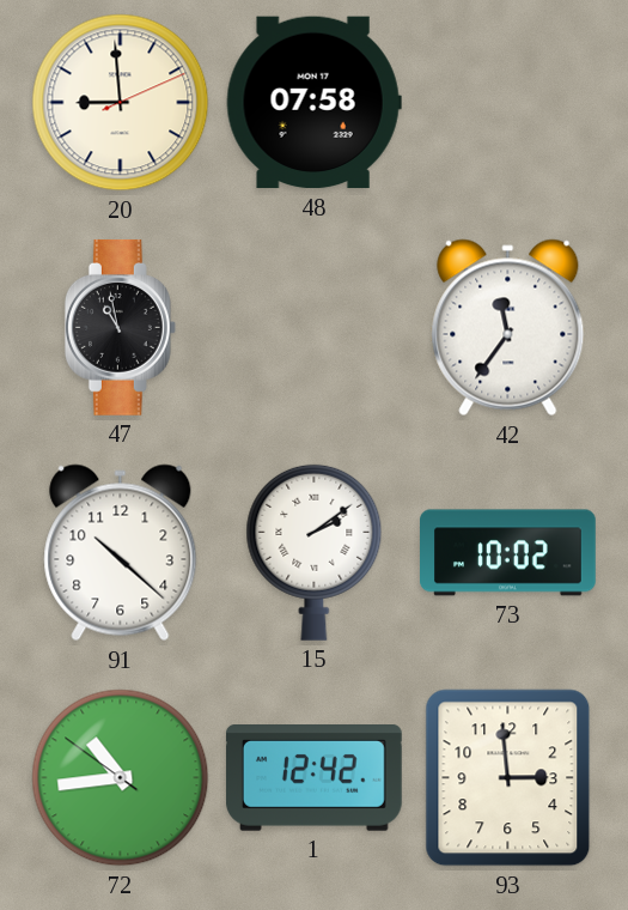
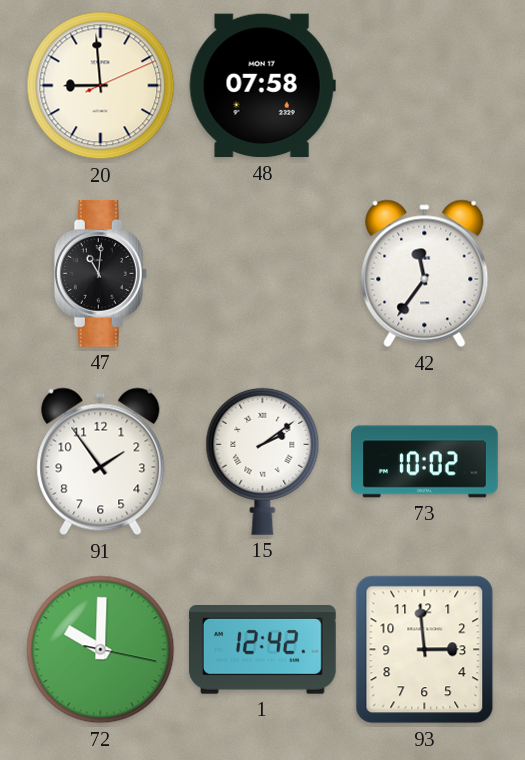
47: 10:58 -> 11:01
91: 10:22 -> 1:54
72: 10:43 -> 10:00
